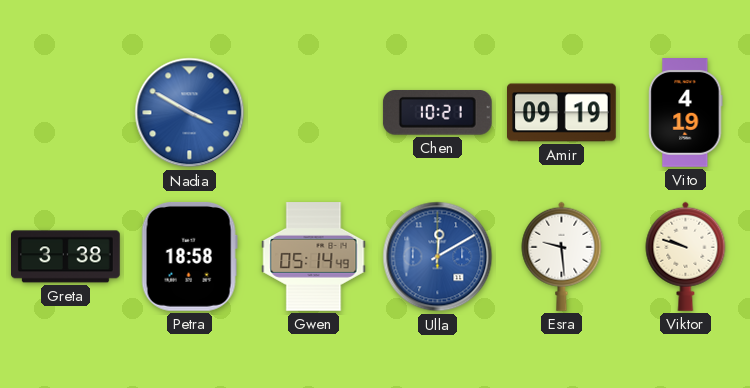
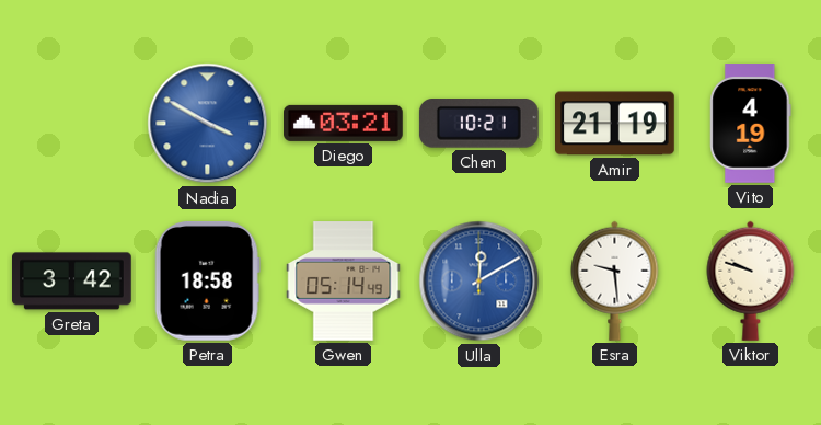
Diego: none -> 03:21
Amir: 09:19 -> 21:19
Greta: 3:38 -> 3:42
